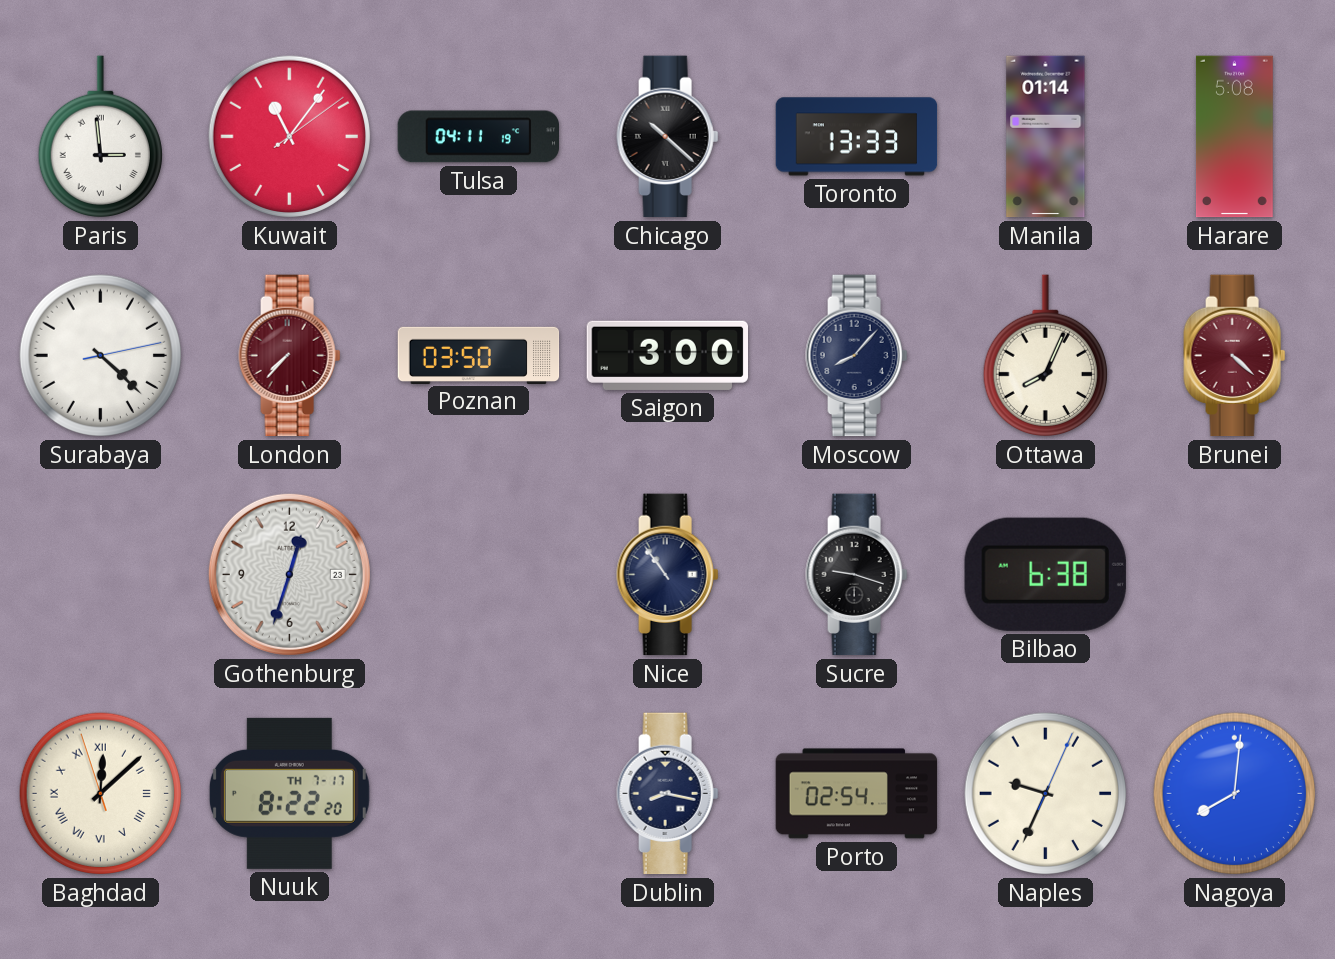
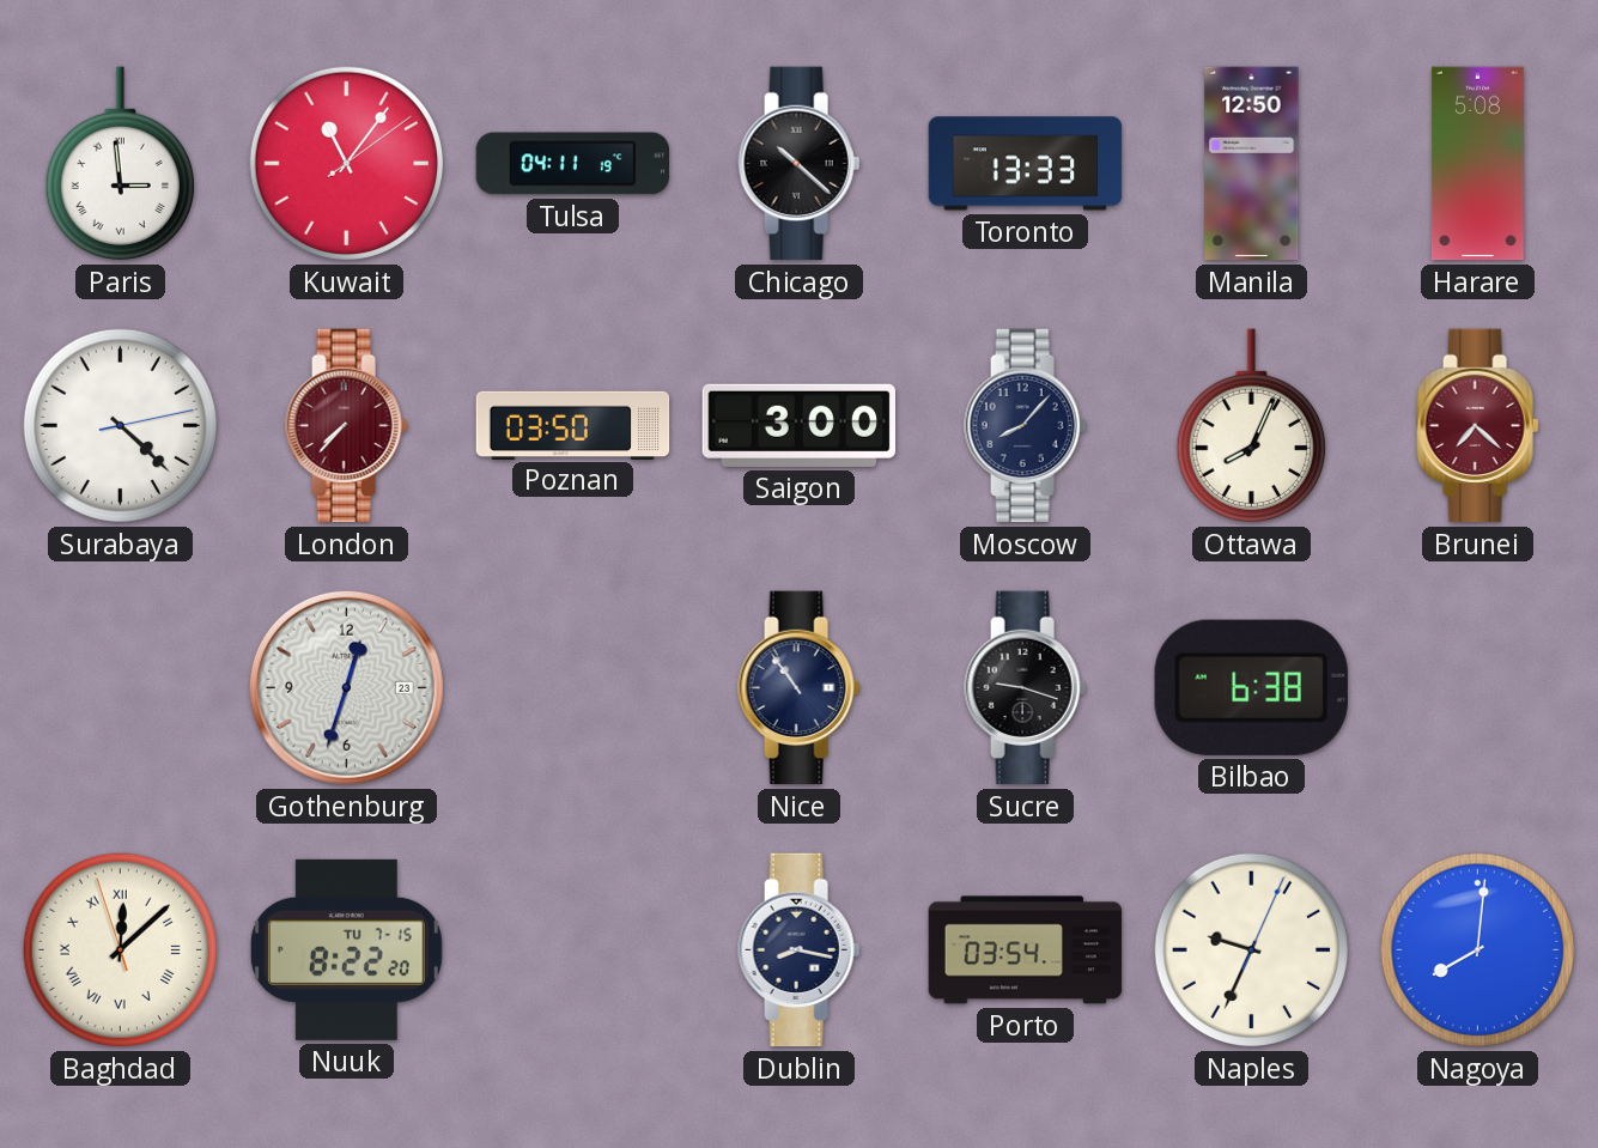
Manila: 01:14 -> 12:50
Brunei: 4:22 -> 7:22
Nuuk date: TH 7-17 -> TU 7-15
Porto: 02:54 -> 03:54
